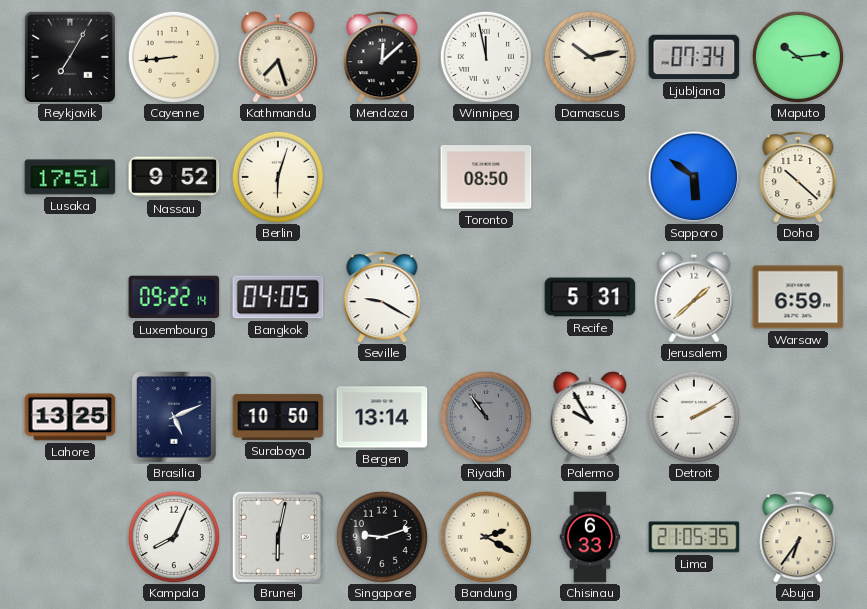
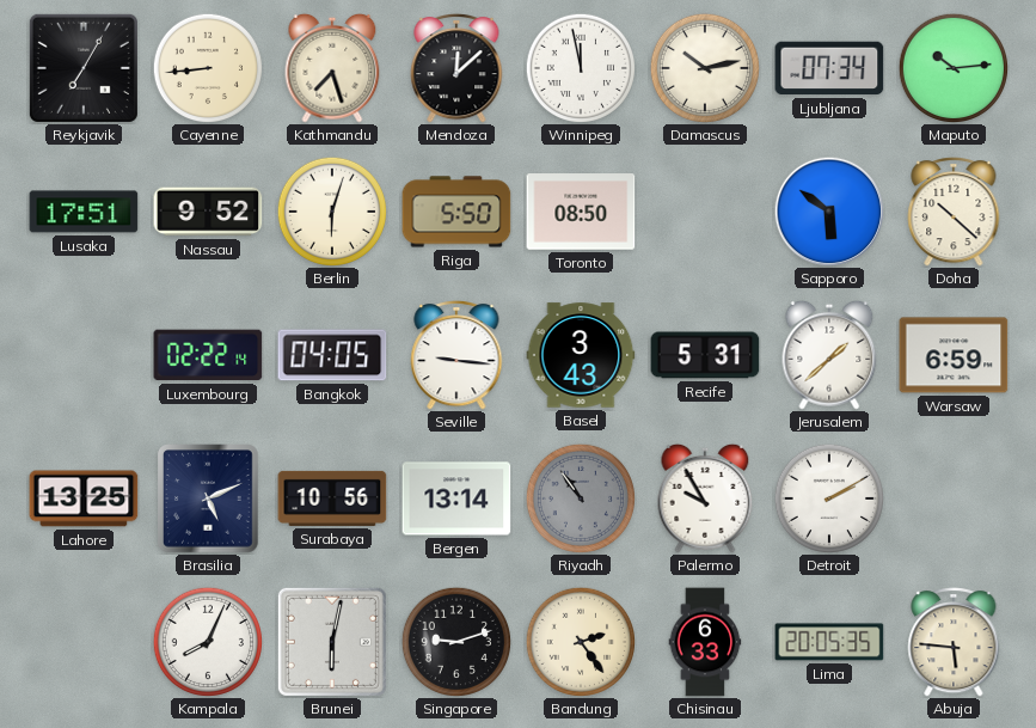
Riga: none -> 5:50
Luxembourg: 09:22 -> 02:22
Seville: 9:20 -> 9:16
Basel: none -> 3:43
Surabaya: 10:50 -> 10:56
Bandung: 2:20 -> 2:24
Lima: 21:05 -> 20:05
Abuja: 6:36 -> 5:46
